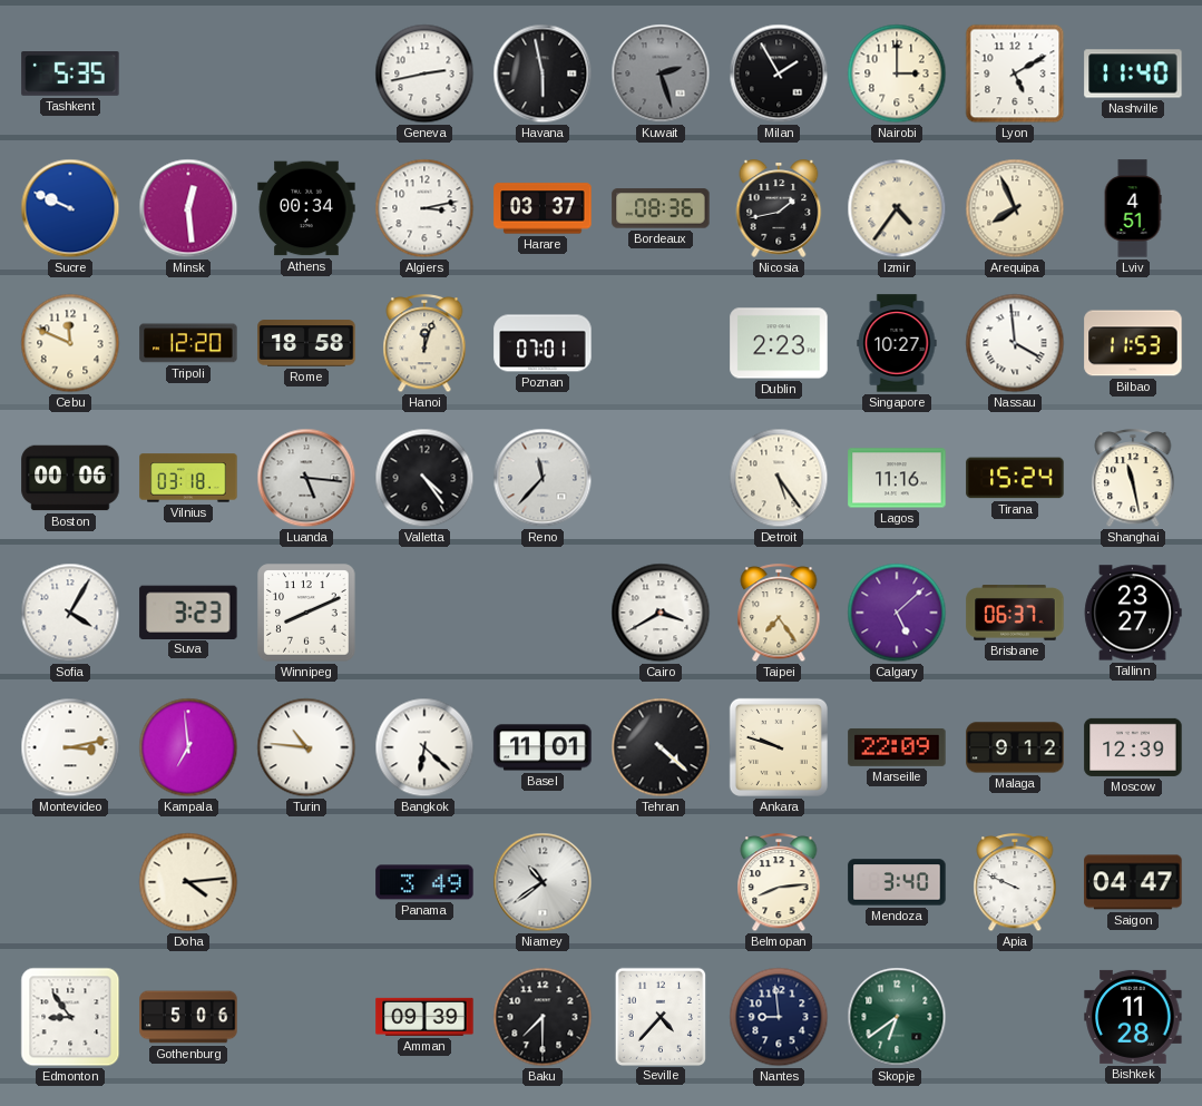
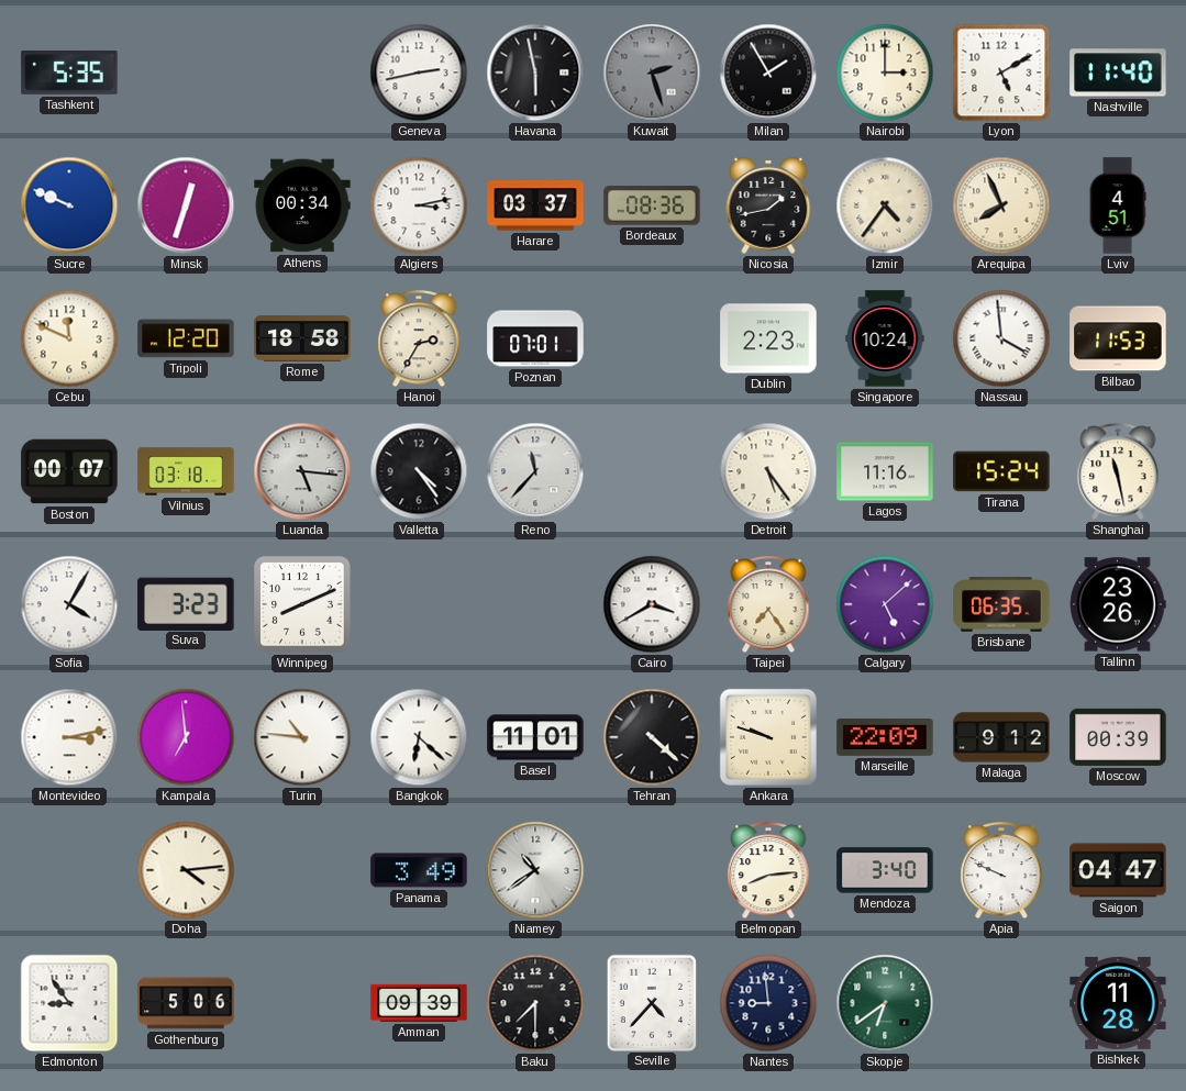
Minsk: 12:29 -> 12:33
Hanoi: 12:03 -> 2:35
Singapore: 10:27 -> 10:24
Boston: 00:06 -> 00:07
Brisbane: 06:37 -> 06:35
Tallinn: 23:27 -> 23:26
Moscow: 12:39 -> 00:39
